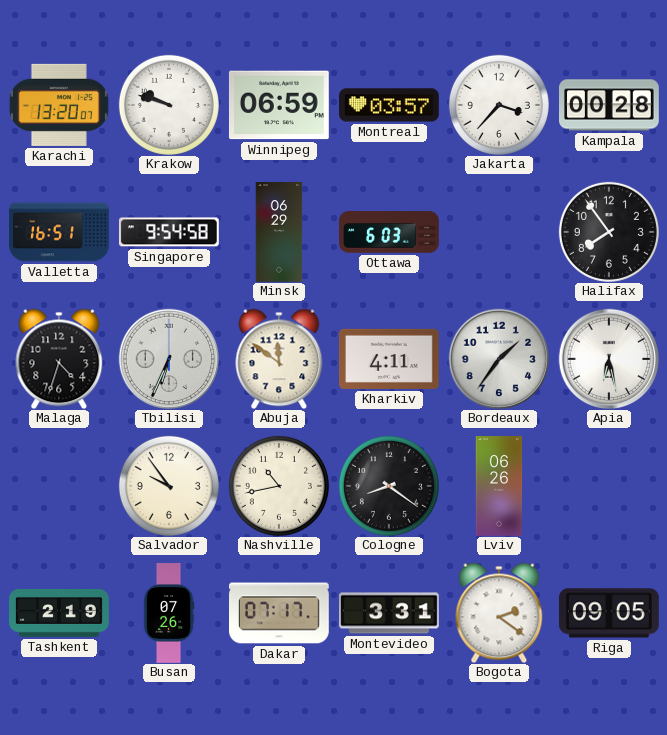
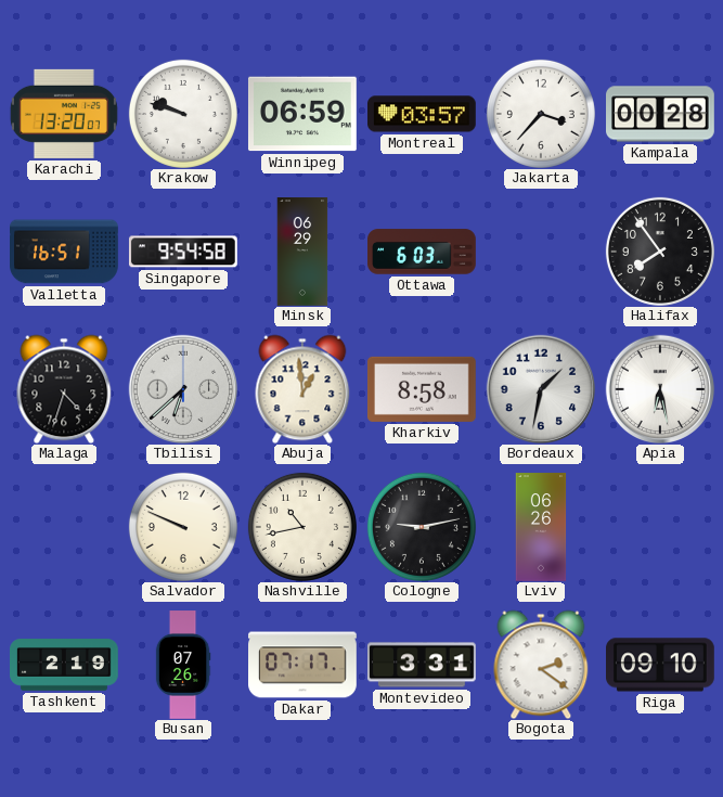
Tbilisi: 6:34 -> 6:38
Abuja: 11:51 -> 12:59
Kharkiv: 4:11 -> 8:58
Bordeaux: 1:36 -> 1:32
Salvador: 9:54 -> 9:49
Cologne: 8:21 -> 9:13
Riga: 09:05 -> 09:10
